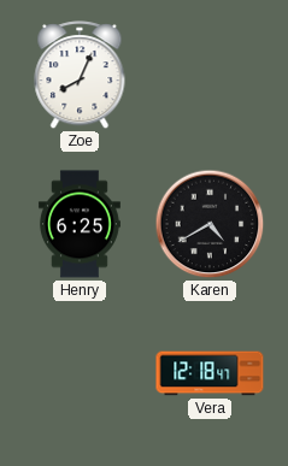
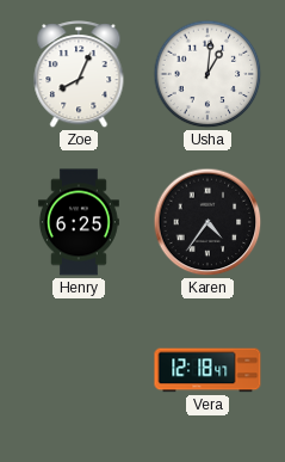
Usha: none -> 1:01
Karen: 4:40 -> 4:36
